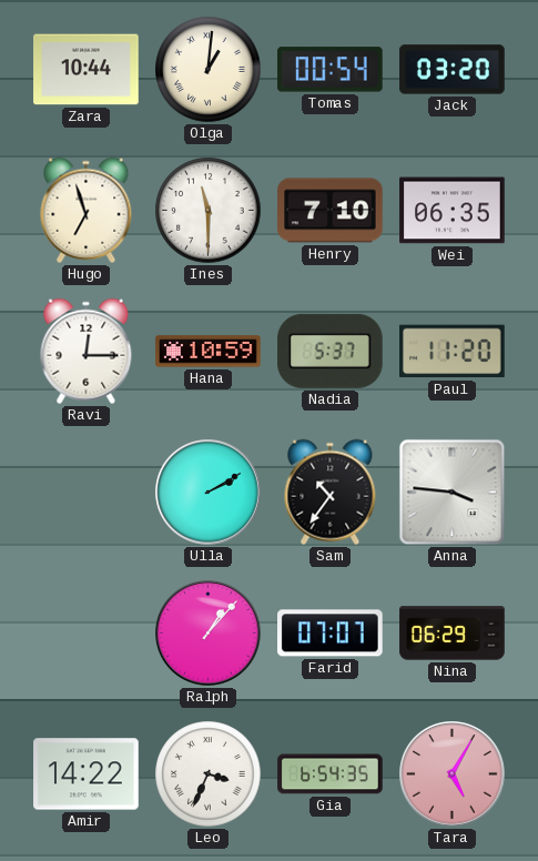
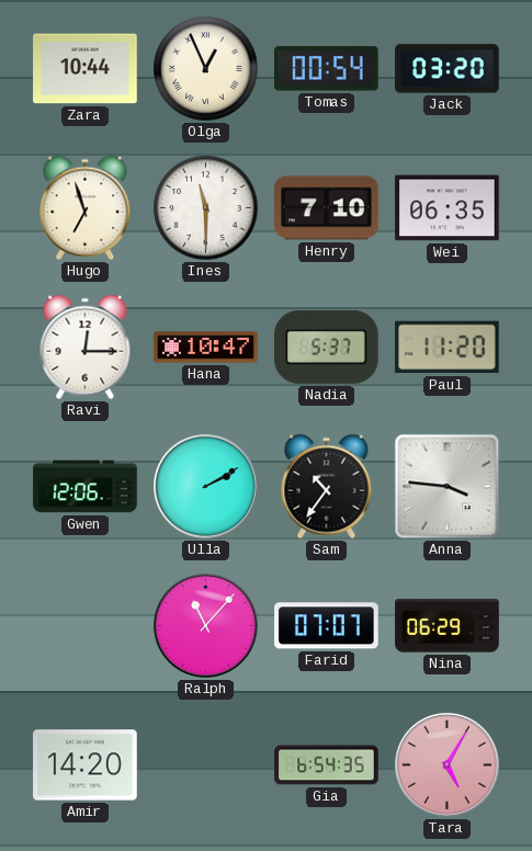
Olga: 1:01 -> 12:56
Hana: 10:59 -> 10:47
Gwen: none -> 12:06
Ralph: 1:07 -> 11:07
Amir: 14:22 -> 14:20
Leo: 3:34 -> none
